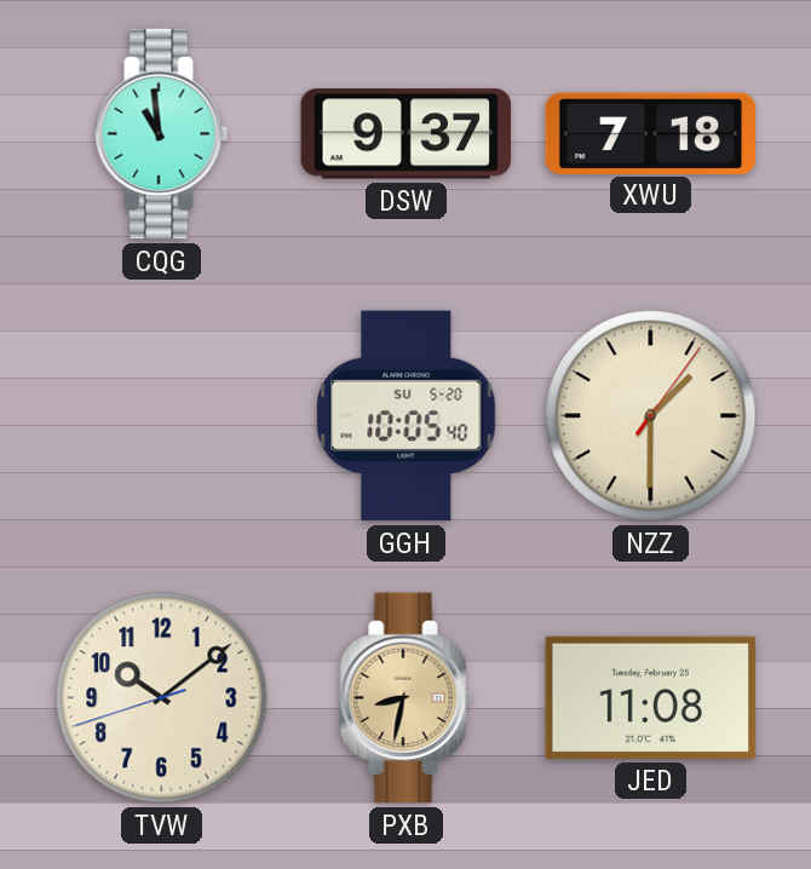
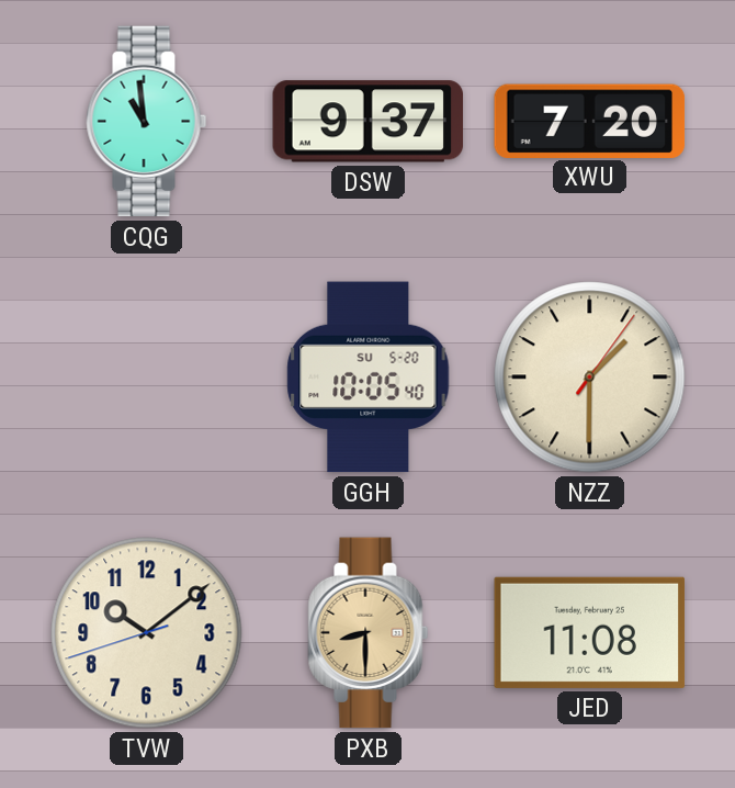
XWU: 7:18 -> 7:20
PXB: 8:32 -> 8:30
